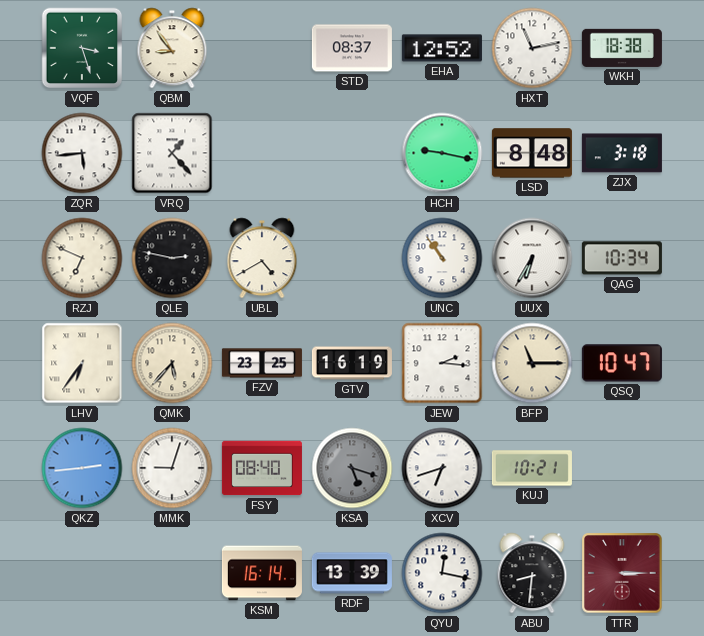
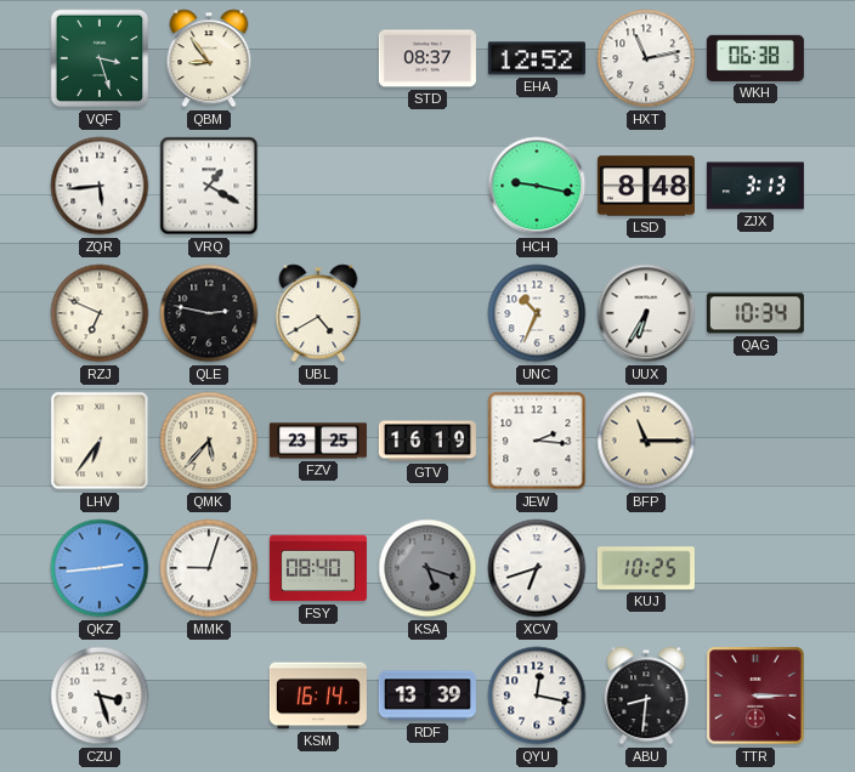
WKH: 18:38 -> 06:38
VRQ: 1:23 -> 1:20
ZJX: 3:18 -> 3:13
UNC: 10:54 -> 10:34
QSQ: 10:47 -> none
KUJ: 10:21 -> 10:25
CZU: none -> 3:27
